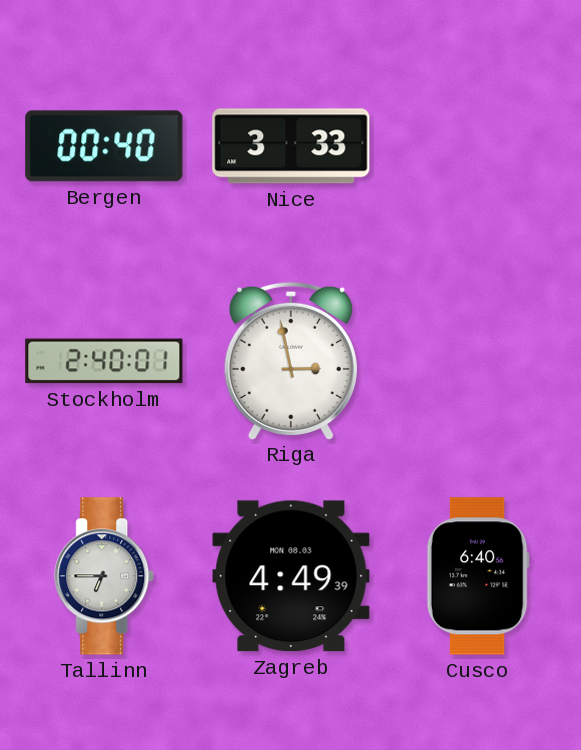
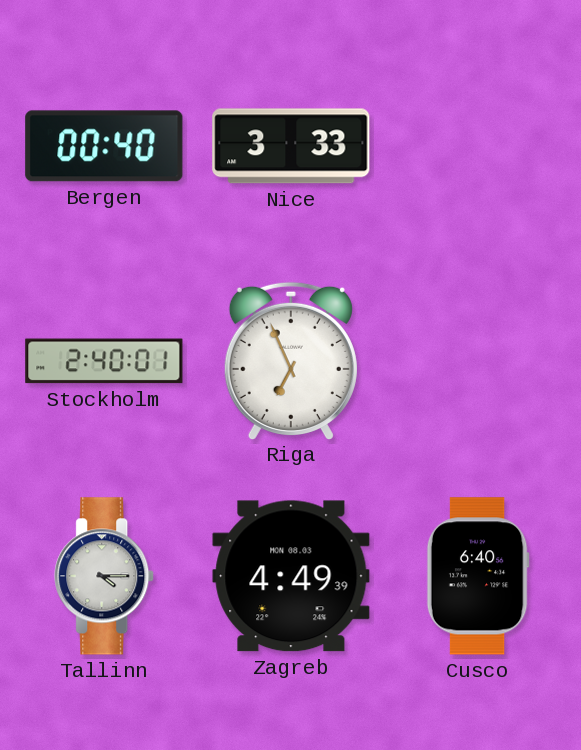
Riga: 2:58 -> 6:56
Tallinn: 6:45 -> 4:15
